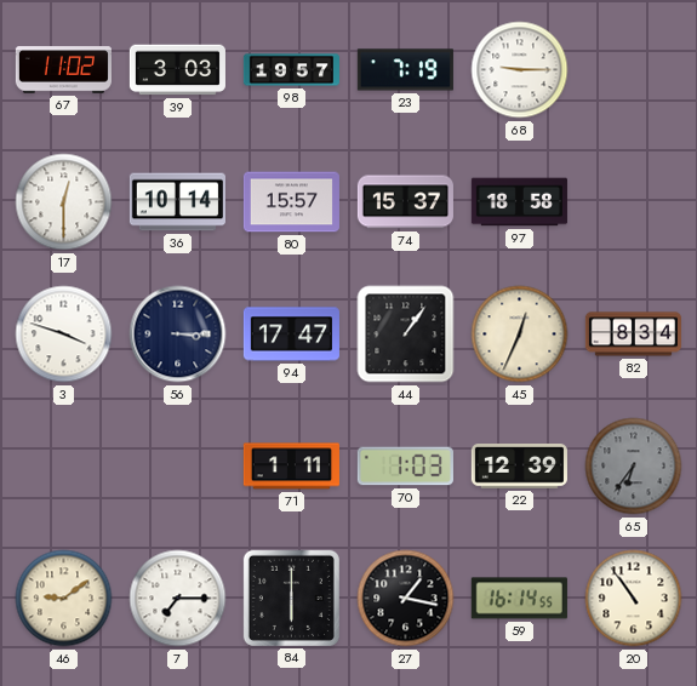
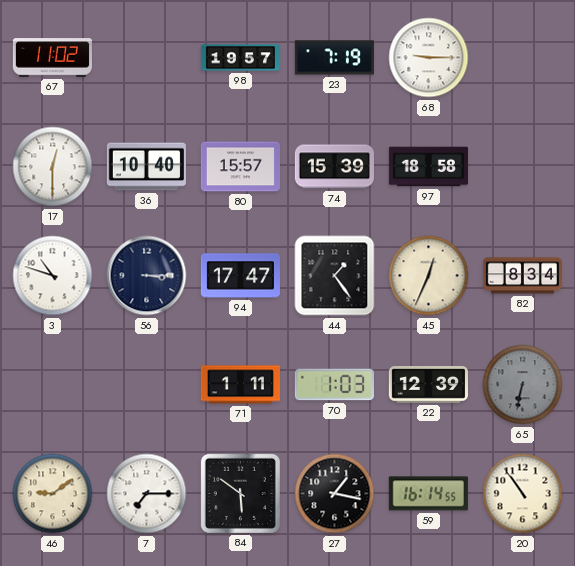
39: 3:03 -> none
36: 10:14 -> 10:40
74: 15:37 -> 15:39
3: 3:48 -> 10:48
44: 1:06 -> 1:24
65: 6:36 -> 6:32
84: 6:00 -> 5:51
